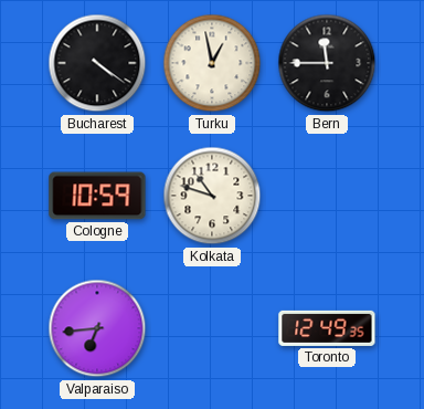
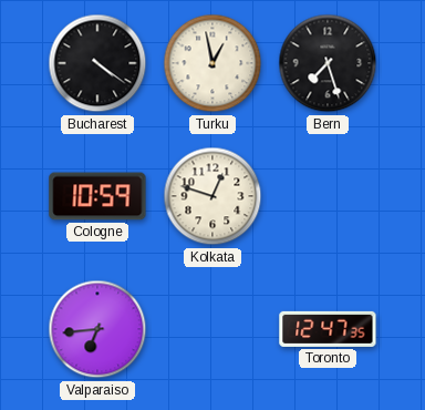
Bern: 11:45 -> 7:27
Kolkata: 10:48 -> 12:48
Toronto: 12:49 -> 12:47
